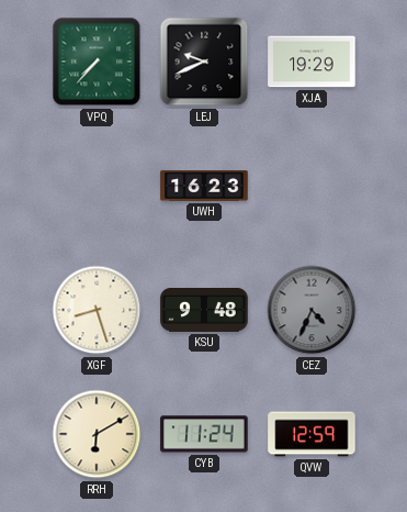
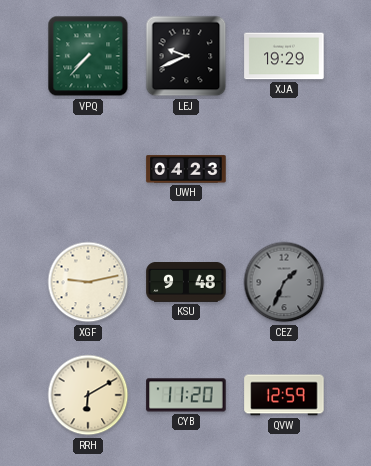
UWH: 16:23 -> 04:23
XGF: 8:27 -> 9:13
CEZ: 4:34 -> 1:34
CYB: 11:24 -> 11:20
